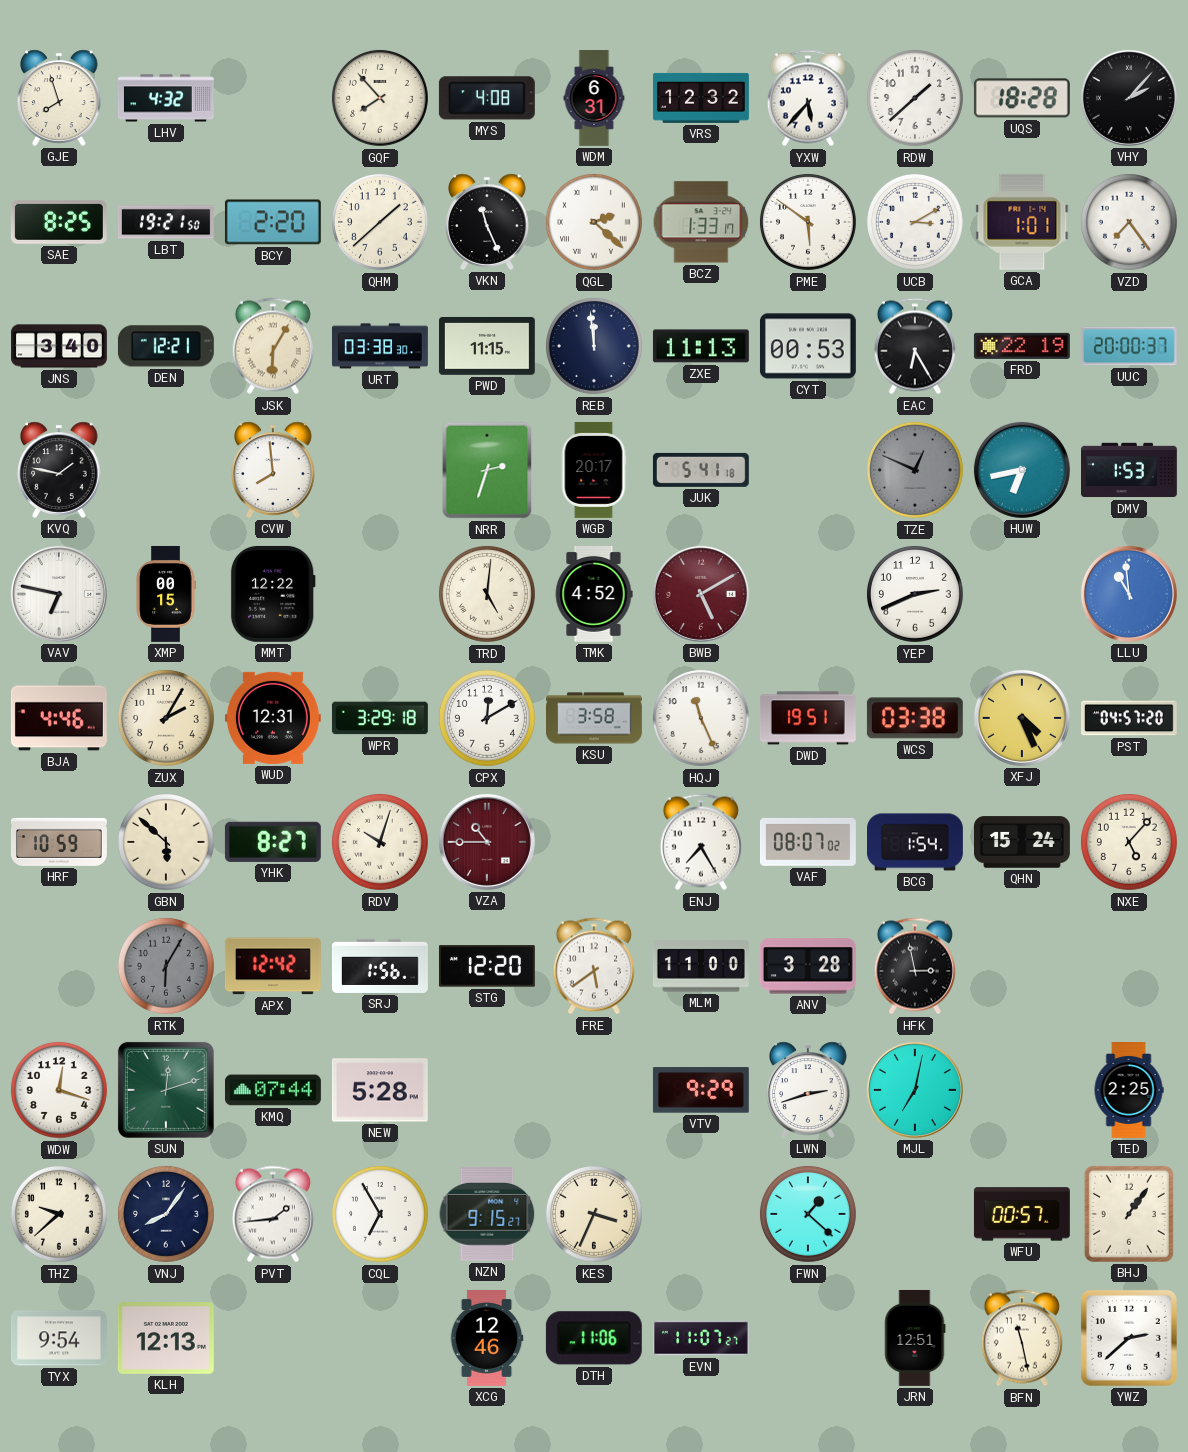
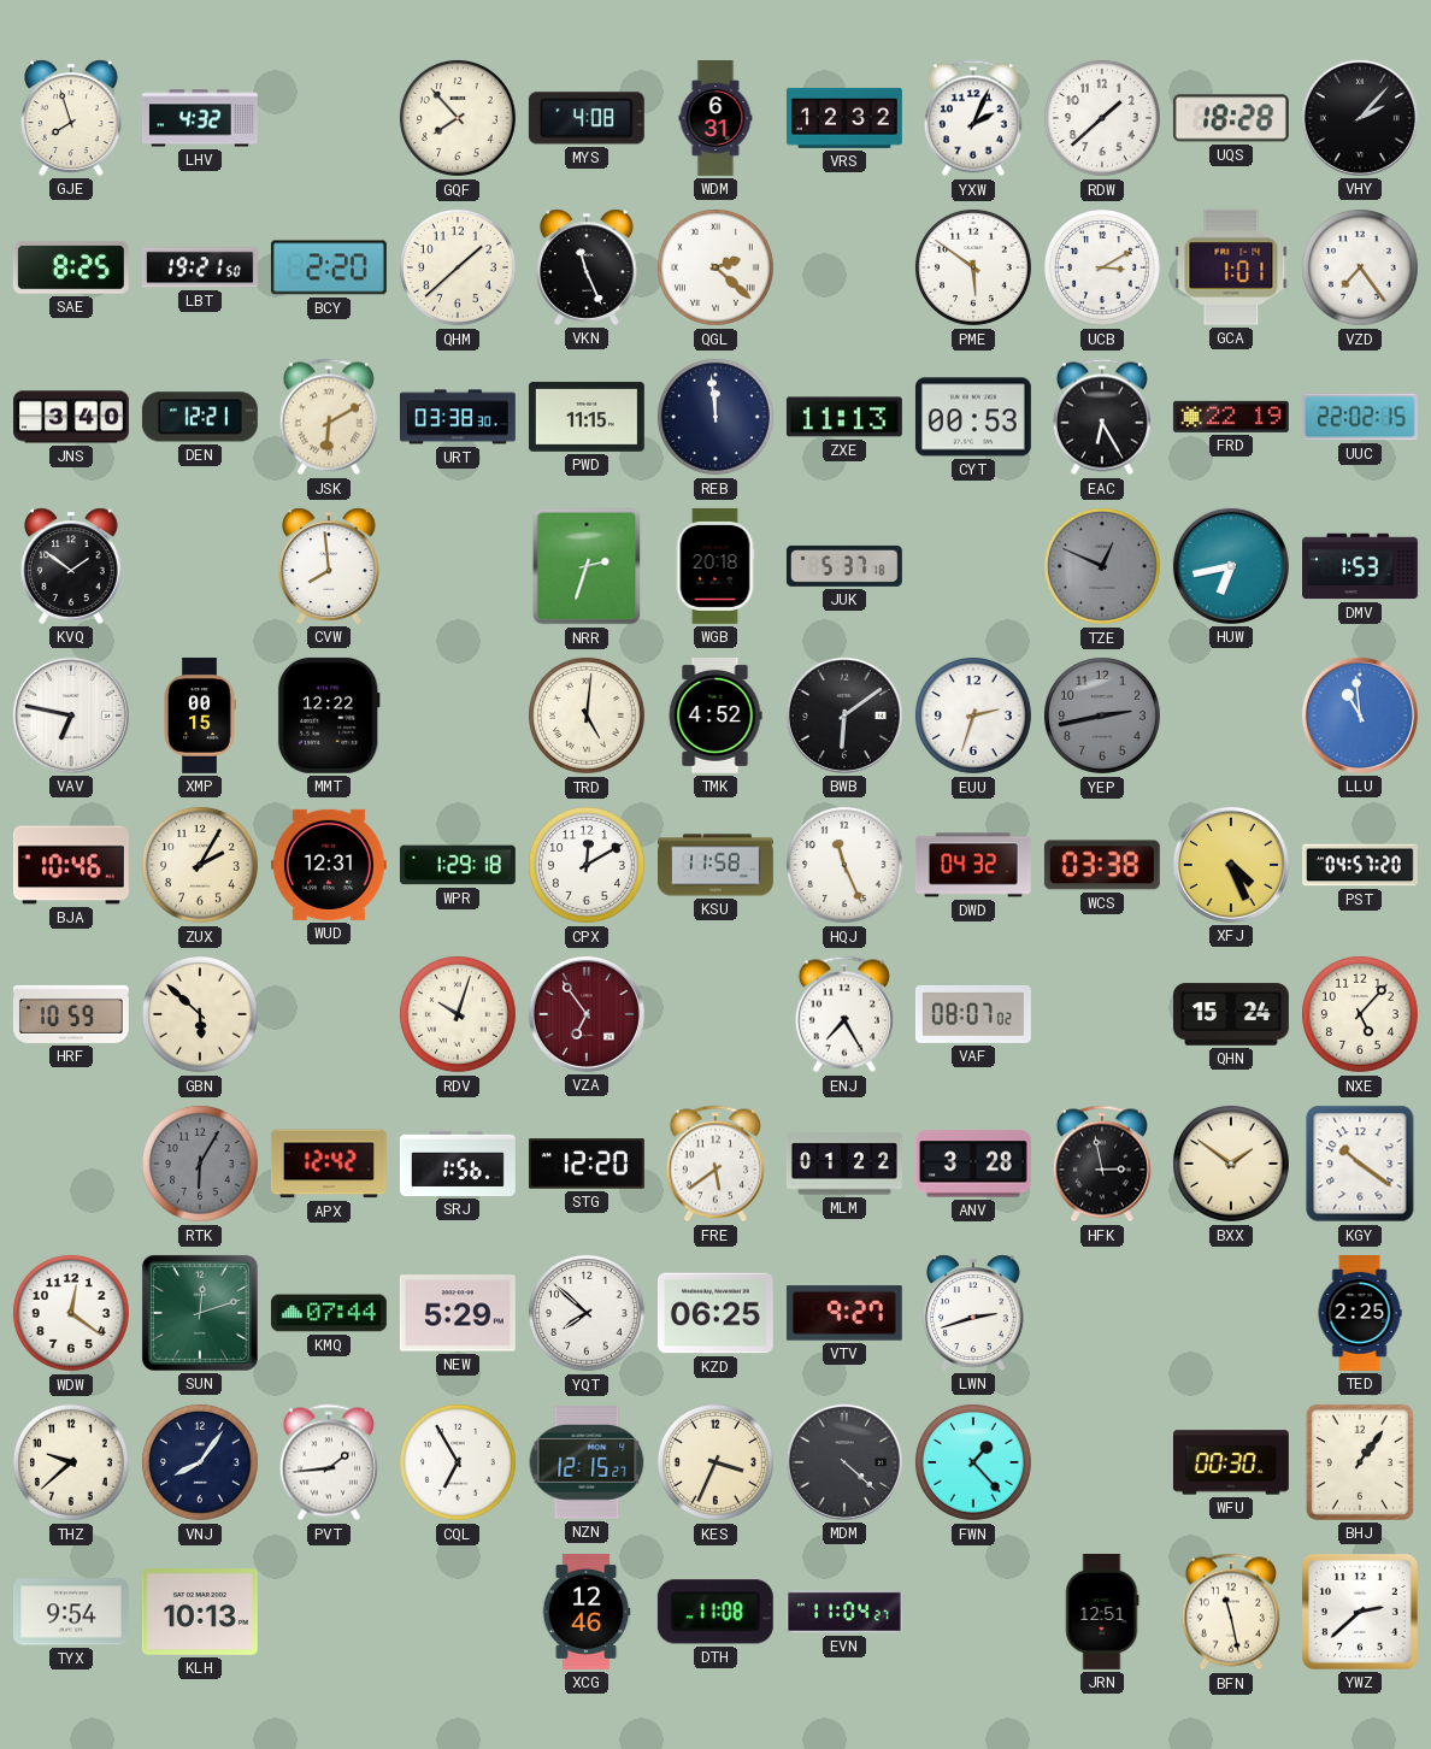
YXW: 5:37 -> 2:04
BCZ: 1:33 -> none
JSK: 6:05 -> 6:10
UUC: 20:00 -> 22:02
KVQ: 1:47 -> 1:51
WGB: 20:17 -> 20:18
JUK: 5:41 -> 5:37
BWB: 5:10 -> 6:09
BWB dial: burgundy -> black
EUU: none -> 2:33
YEP: 2:41 -> 2:43
YEP dial: white -> grey
BJA: 4:46 -> 10:46
WPR: 3:29 -> 1:29
KSU: 3:58 -> 11:58
DWD: 19:51 -> 04:32
YHK: 8:27 -> none
VZA: 10:45 -> 6:54
BCG: 1:54 -> none
MLM: 11:00 -> 01:22
BXX: none -> 1:51
KGY: none -> 10:21
WDW: 12:18 -> 12:21
NEW: 5:28 -> 5:29
YQT: none -> 7:52
KZD: none -> 06:25
VTV: 9:29 -> 9:27
MJL: 7:02 -> none
NZN: 9:15 -> 12:15
MDM: none -> 4:22
FWN: 1:22 -> 1:23
WFU: 00:57 -> 00:30
KLH: 12:13 -> 10:13
DTH: 11:06 -> 11:08
EVN: 11:07 -> 11:04
